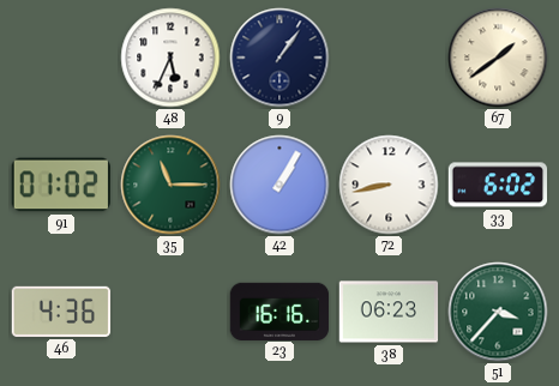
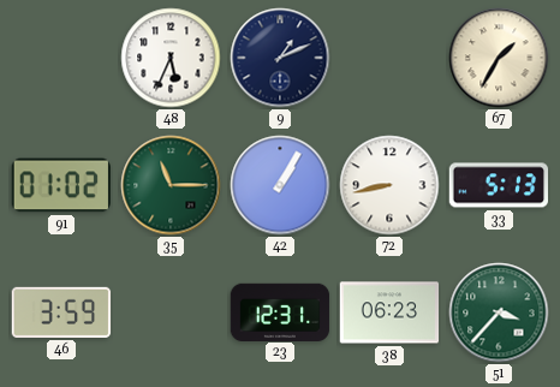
9: 1:06 -> 1:11
67: 1:39 -> 1:35
33: 6:02 -> 5:13
46: 4:36 -> 3:59
23: 16:16 -> 12:31
